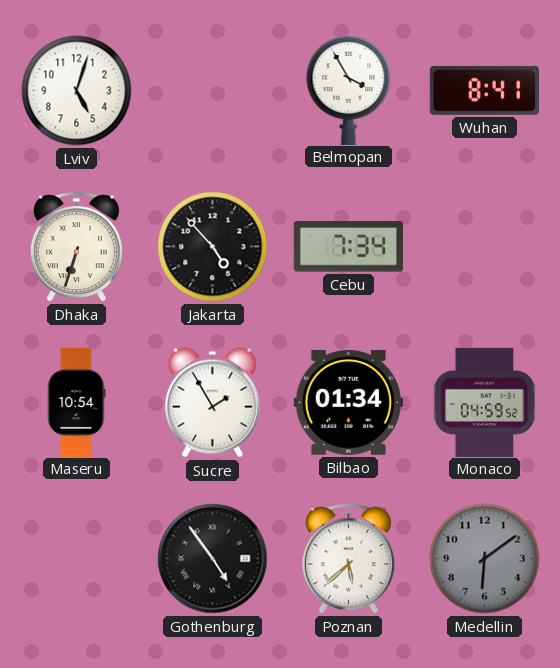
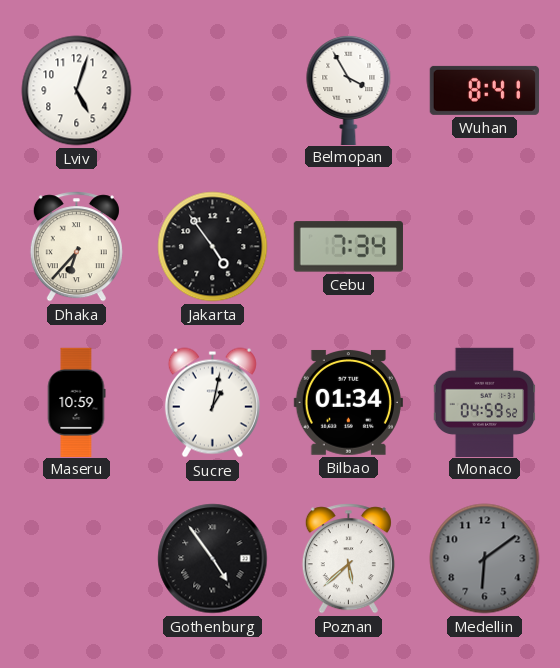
Dhaka: 6:33 -> 6:37
Jakarta: 4:53 -> 4:54
Maseru: 10:54 -> 10:59
Sucre: 1:55 -> 1:02
